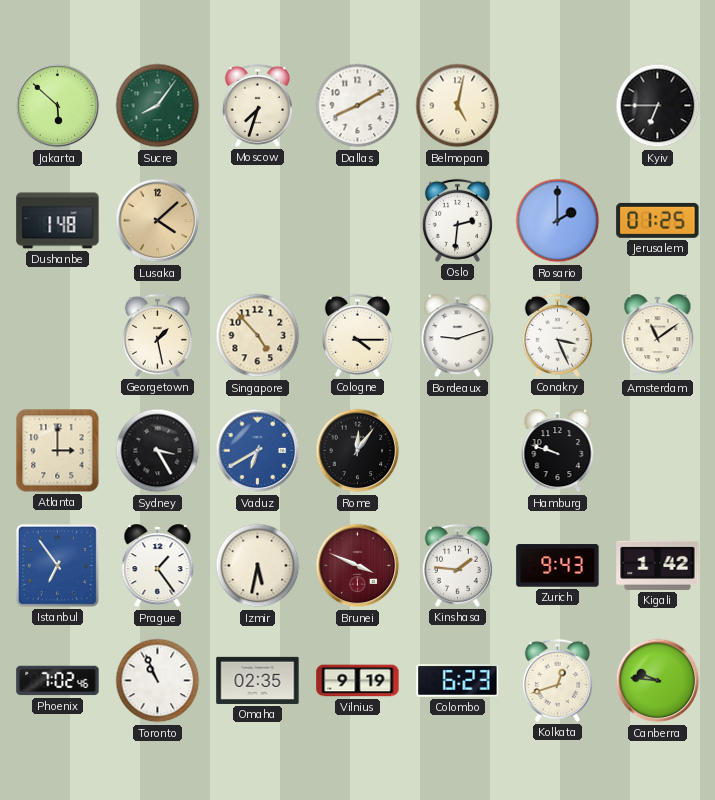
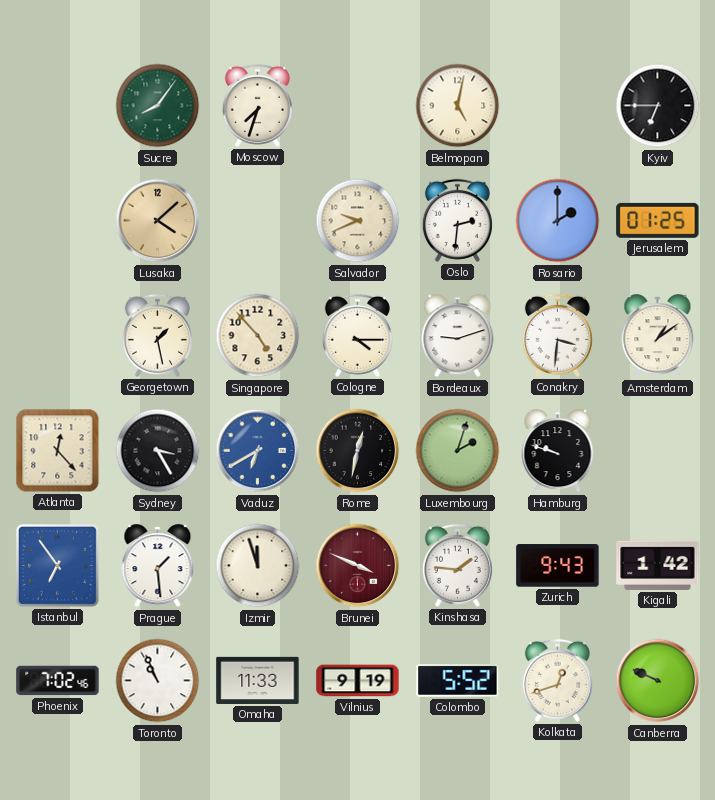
Jakarta: 5:52 -> none
Dallas: 8:10 -> none
Dushanbe: 1:48 -> none
Salvador: none -> 9:41
Conakry: 3:26 -> 3:31
Amsterdam: 11:09 -> 1:09
Atlanta: 3:00 -> 12:23
Rome: 12:06 -> 12:32
Luxembourg: none -> 2:03
Prague: 1:24 -> 1:29
Izmir: 5:32 -> 11:57
Omaha: 02:35 -> 11:33
Colombo: 6:23 -> 5:52
Canberra: 9:46 -> 9:49
